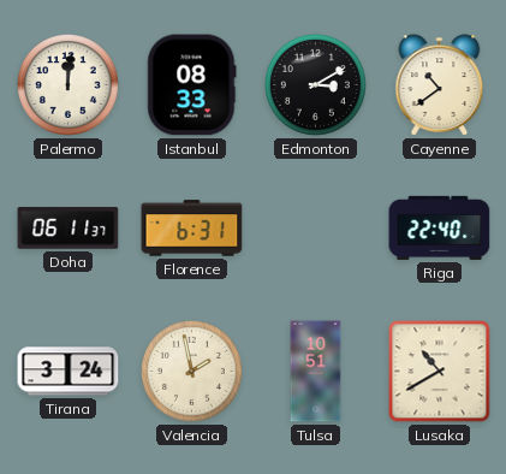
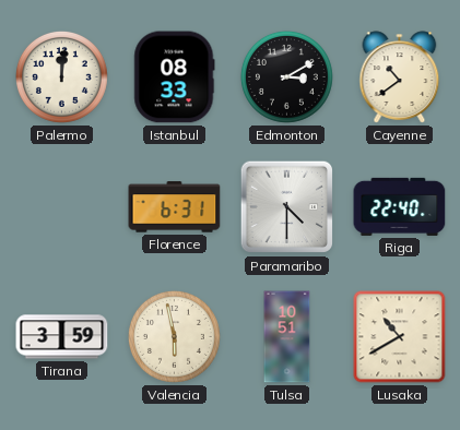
Doha: 06:11 -> none
Paramaribo: none -> 4:30
Tirana: 3:24 -> 3:59
Valencia: 1:58 -> 5:58
